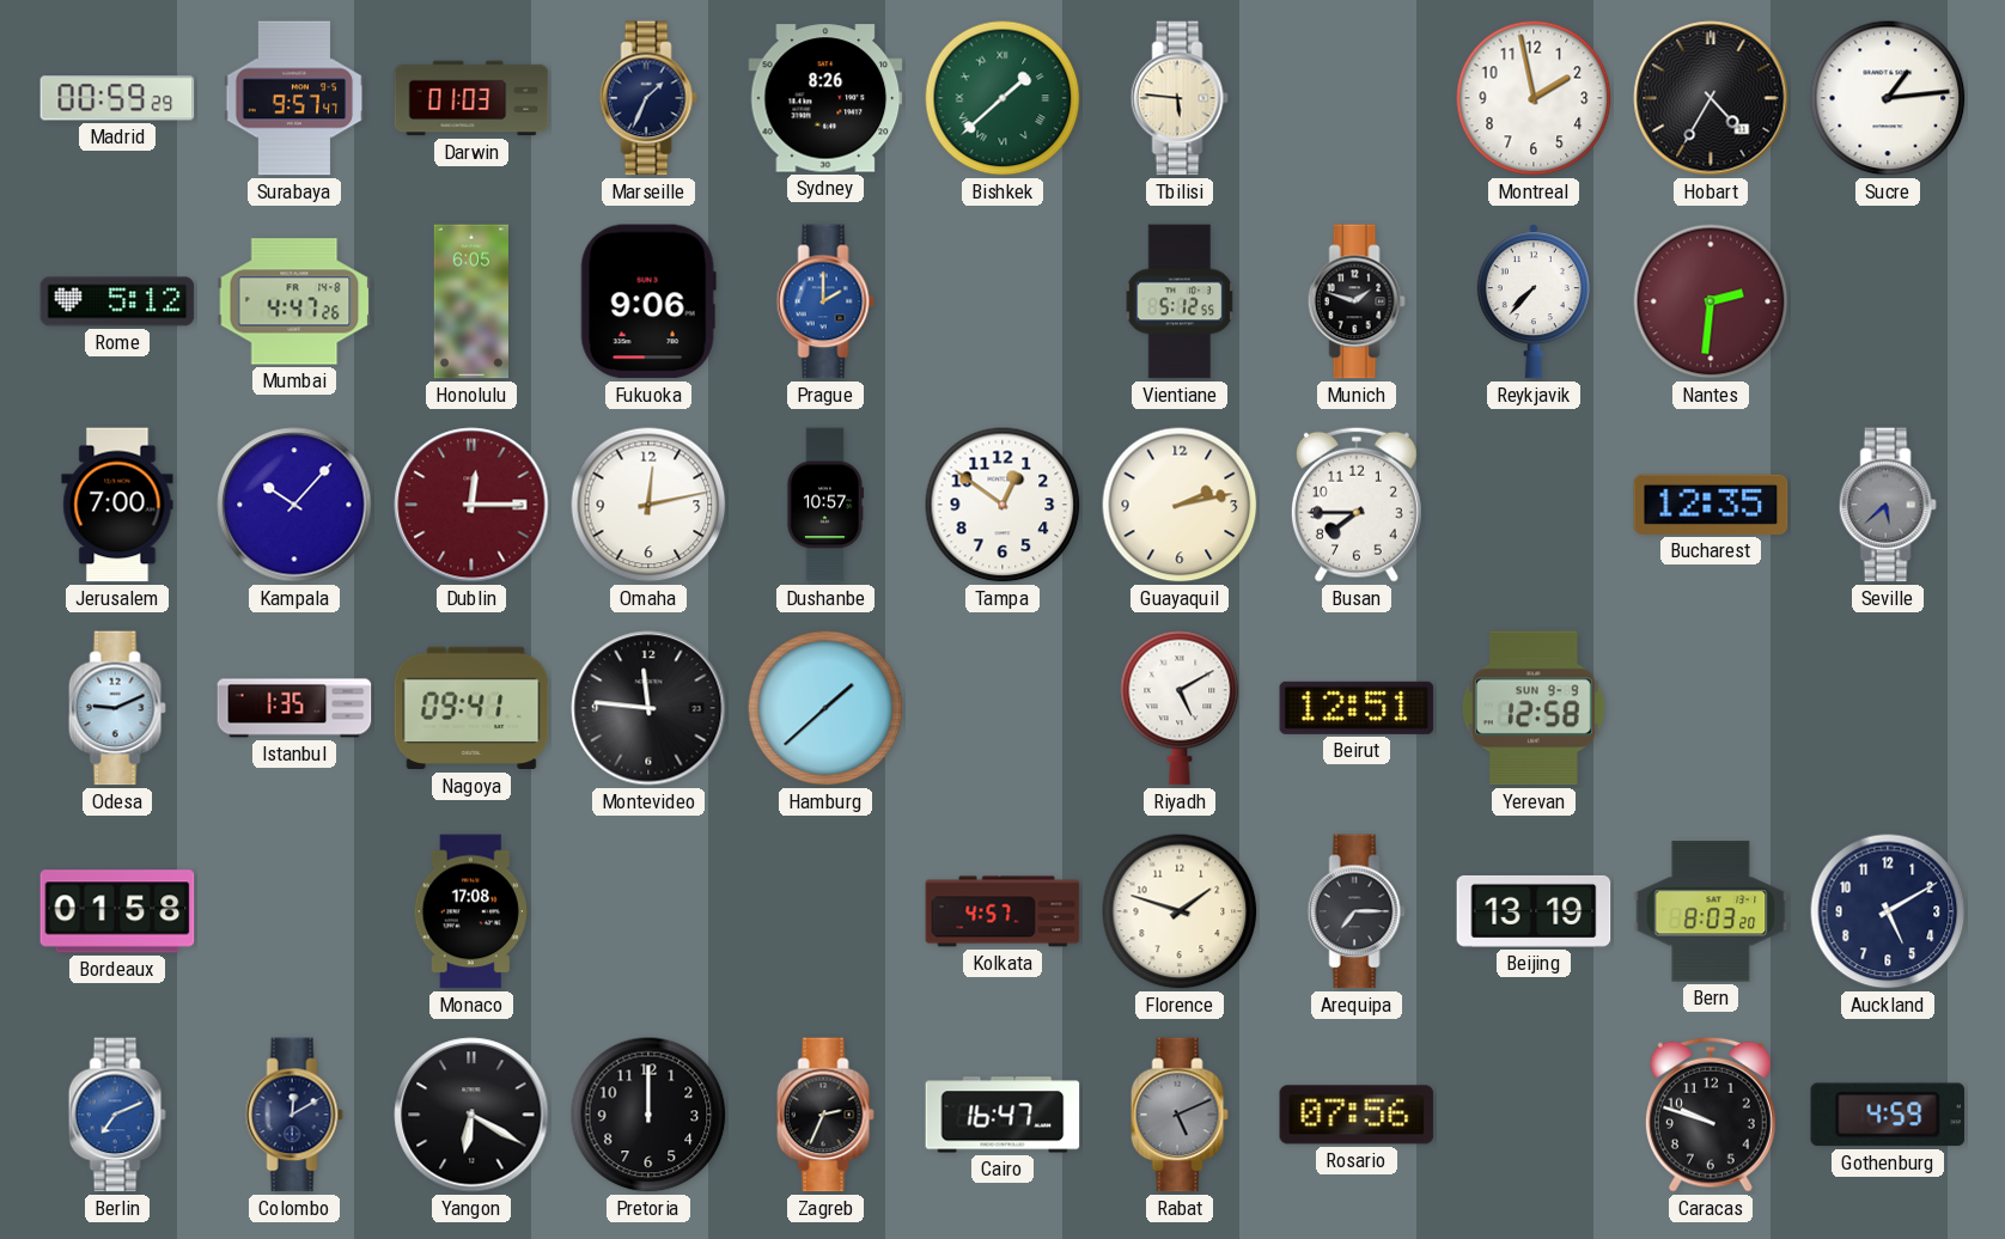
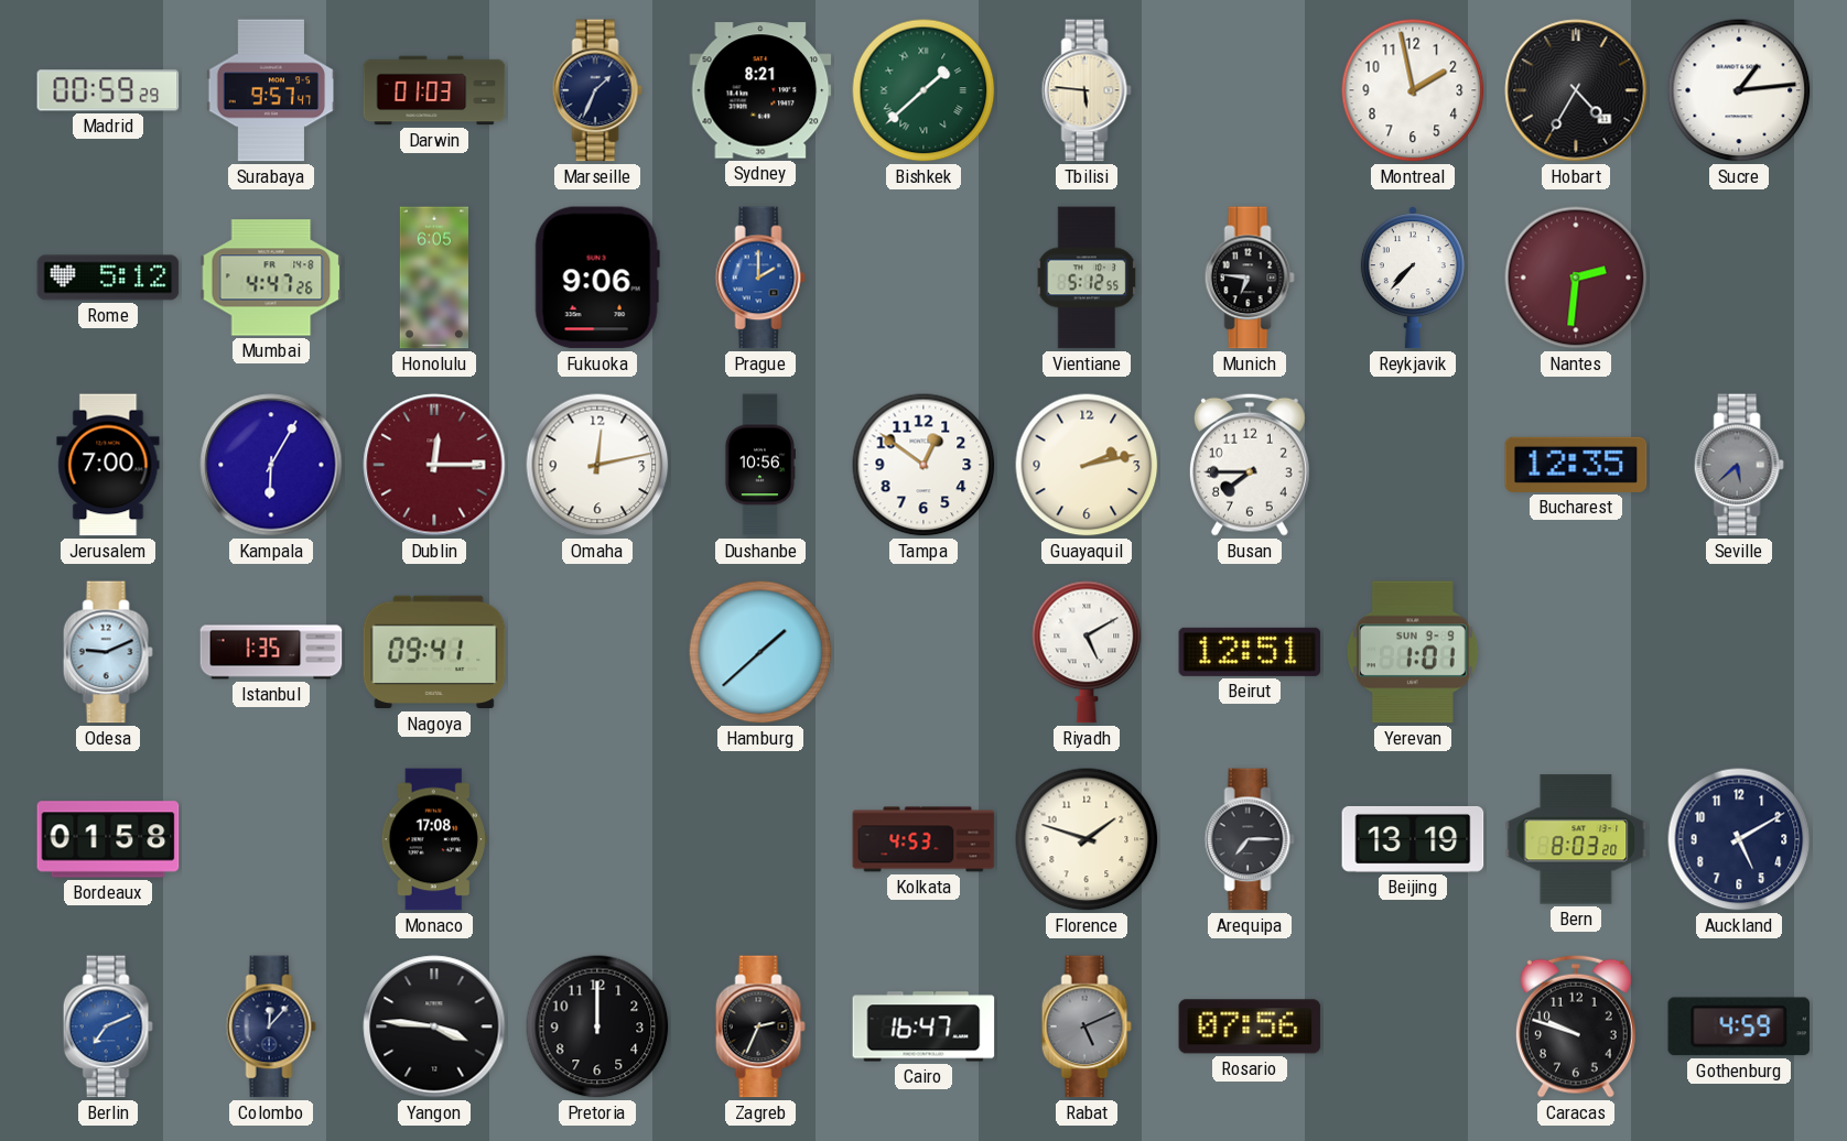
Sydney: 8:26 -> 8:21
Munich: 1:48 -> 6:46
Kampala: 10:07 -> 6:05
Dushanbe: 10:57 -> 10:56
Montevideo: 11:46 -> none
Yerevan: 12:58 -> 1:01
Kolkata: 4:57 -> 4:53
Colombo: 12:10 -> 12:07
Yangon: 6:20 -> 3:46
